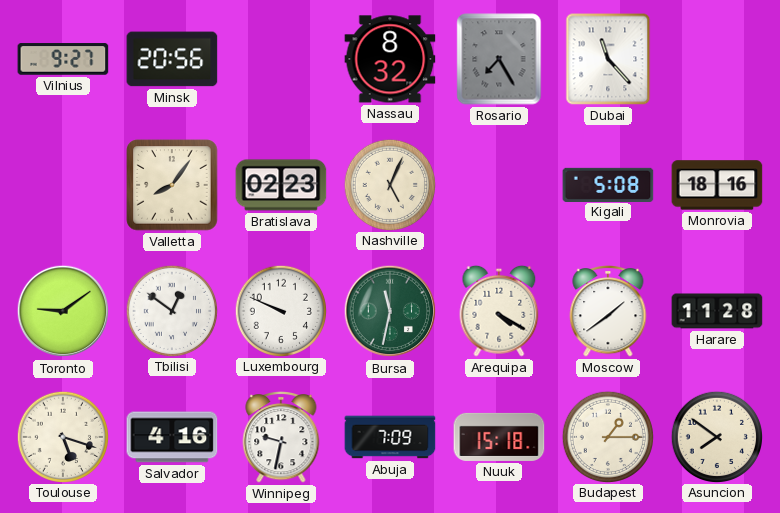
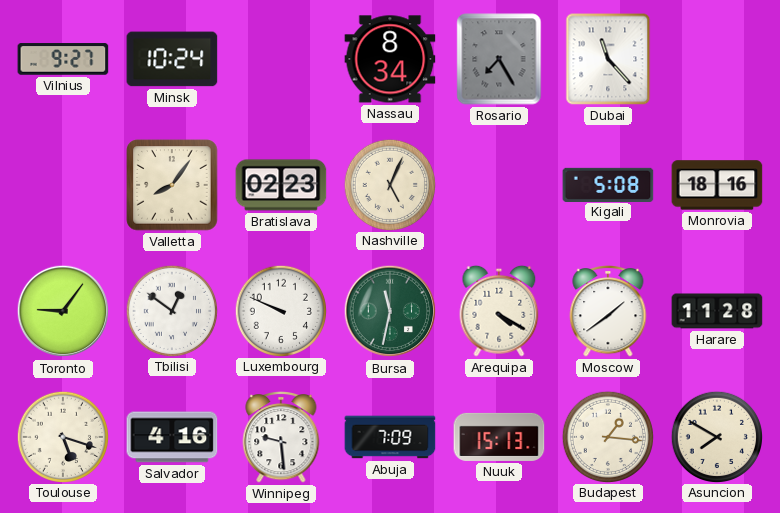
Minsk: 20:56 -> 10:24
Nassau: 8:32 -> 8:34
Toronto: 9:09 -> 9:06
Winnipeg: 9:32 -> 9:29
Nuuk: 15:18 -> 15:13
Budapest: 1:15 -> 1:16
Asuncion: 7:51 -> 7:50
